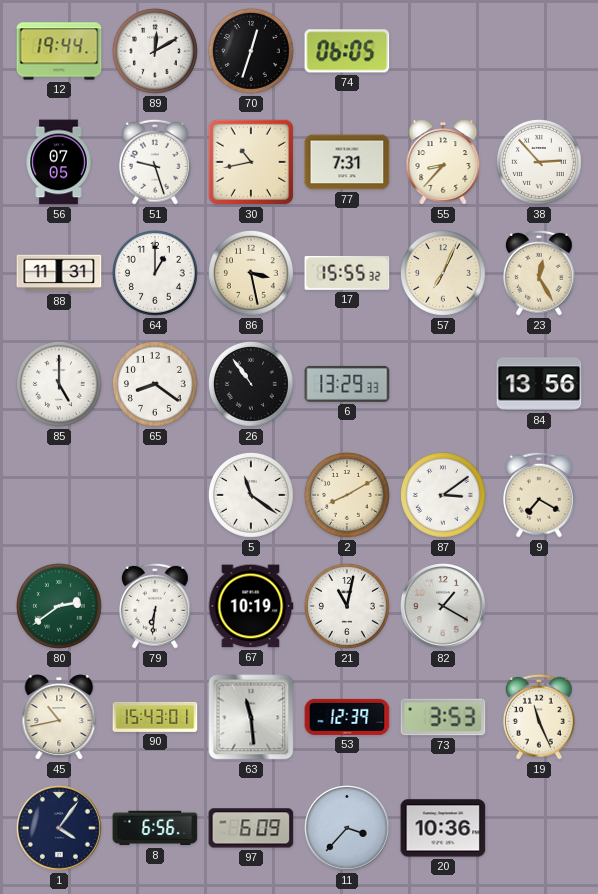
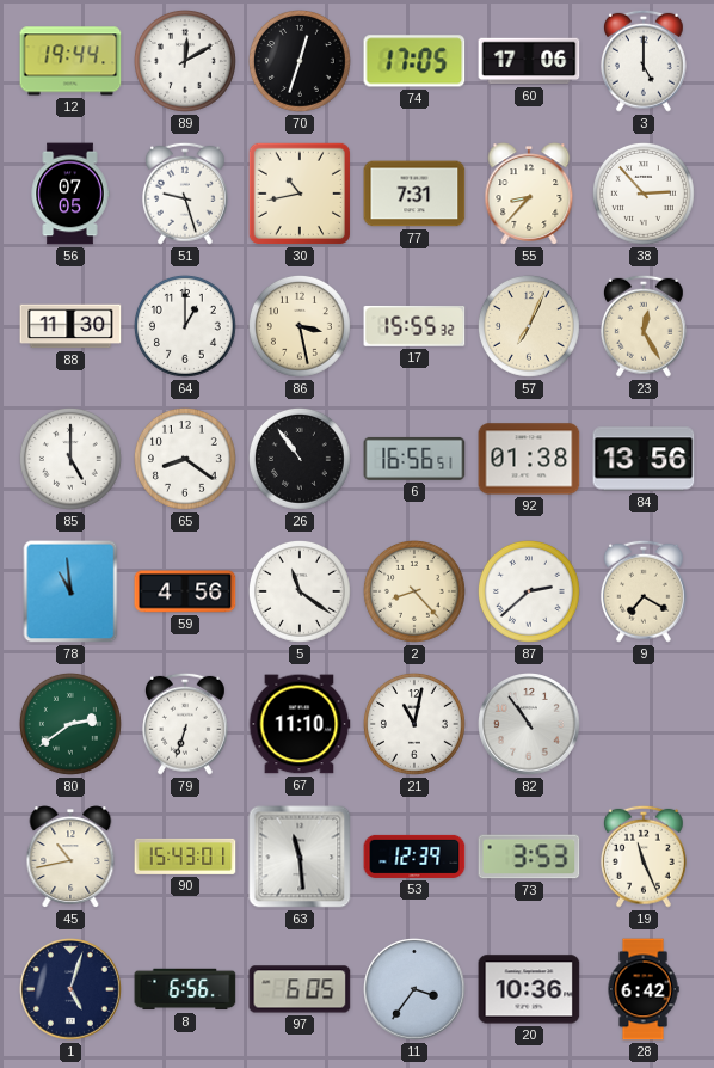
74: 06:05 -> 17:05
60: none -> 17:06
3: none -> 5:00
88: 11:31 -> 11:30
6: 13:29 -> 16:56
92: none -> 01:38
78: none -> 10:59
59: none -> 4:56
2: 8:10 -> 8:23
87: 3:09 -> 2:38
79: 6:31 -> 6:33
67: 10:19 -> 11:10
82: 1:20 -> 10:54
1: 4:06 -> 5:03
97: 6:09 -> 6:05
11: 3:37 -> 3:36
28: none -> 6:42
